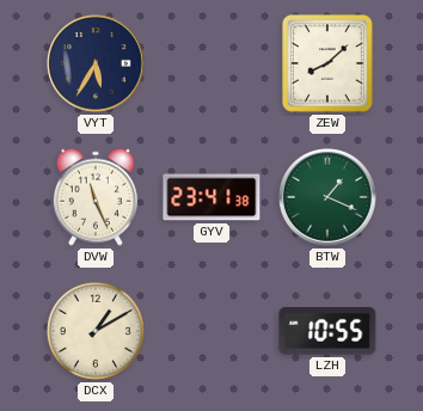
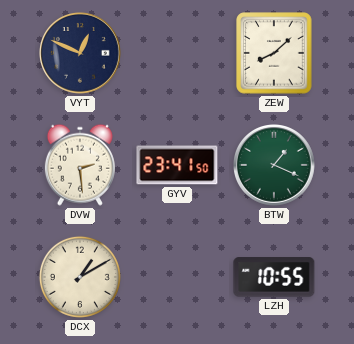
VYT: 5:35 -> 12:49
DVW: 11:26 -> 2:29
GYV: 23:41:38 -> 23:41:50
